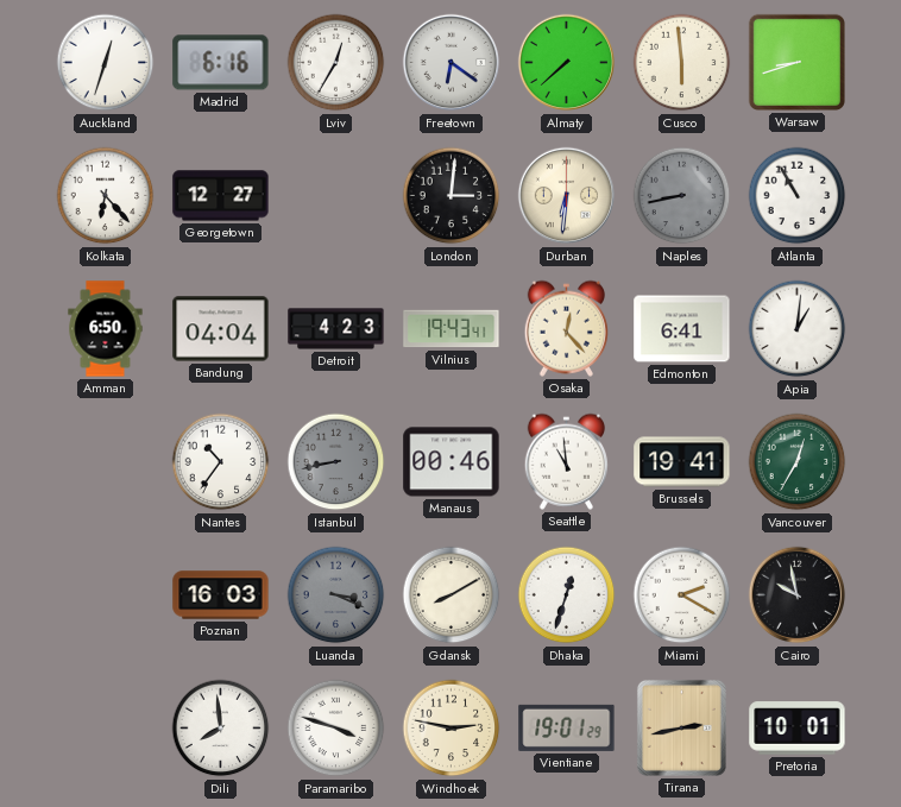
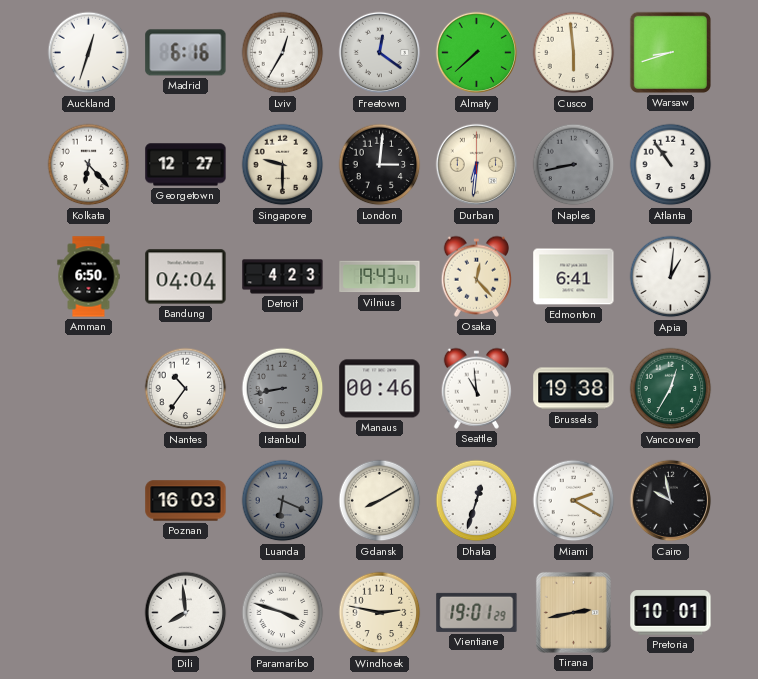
Freetown: 6:21 -> 12:21
Singapore: none -> 9:30
Atlanta: 10:55 -> 10:54
Brussels: 19:41 -> 19:38
Luanda: 3:19 -> 6:19
